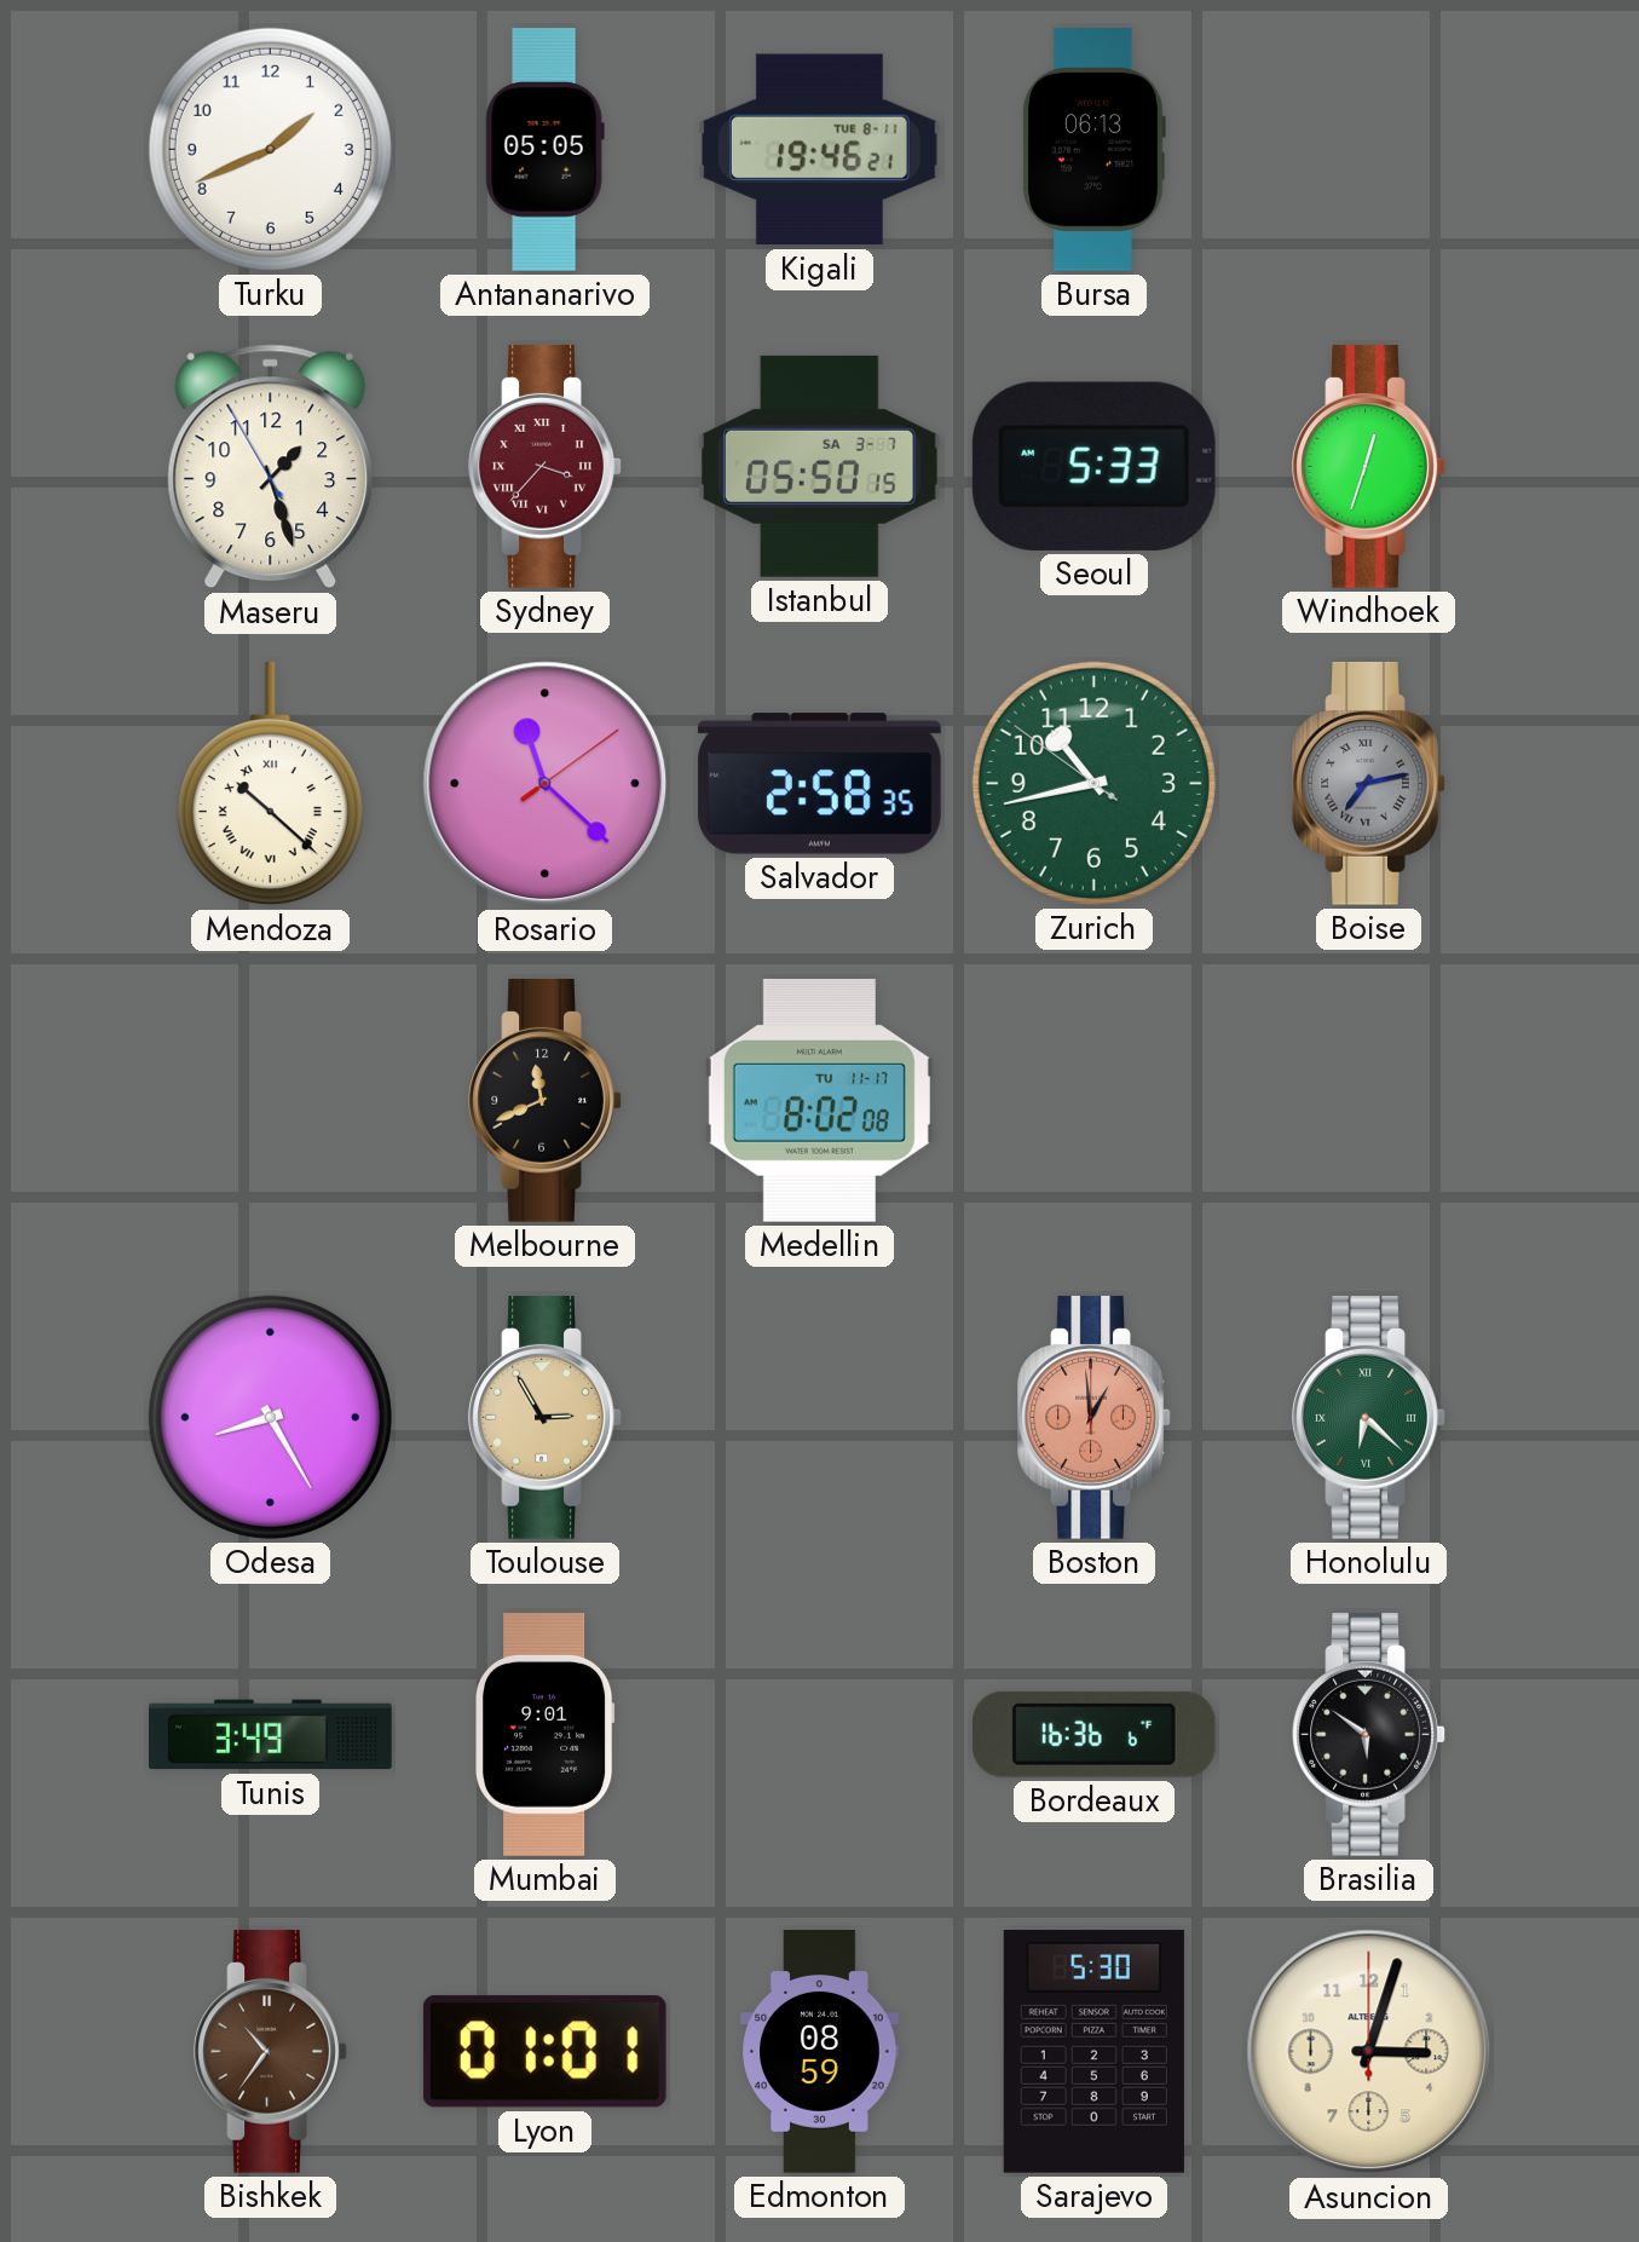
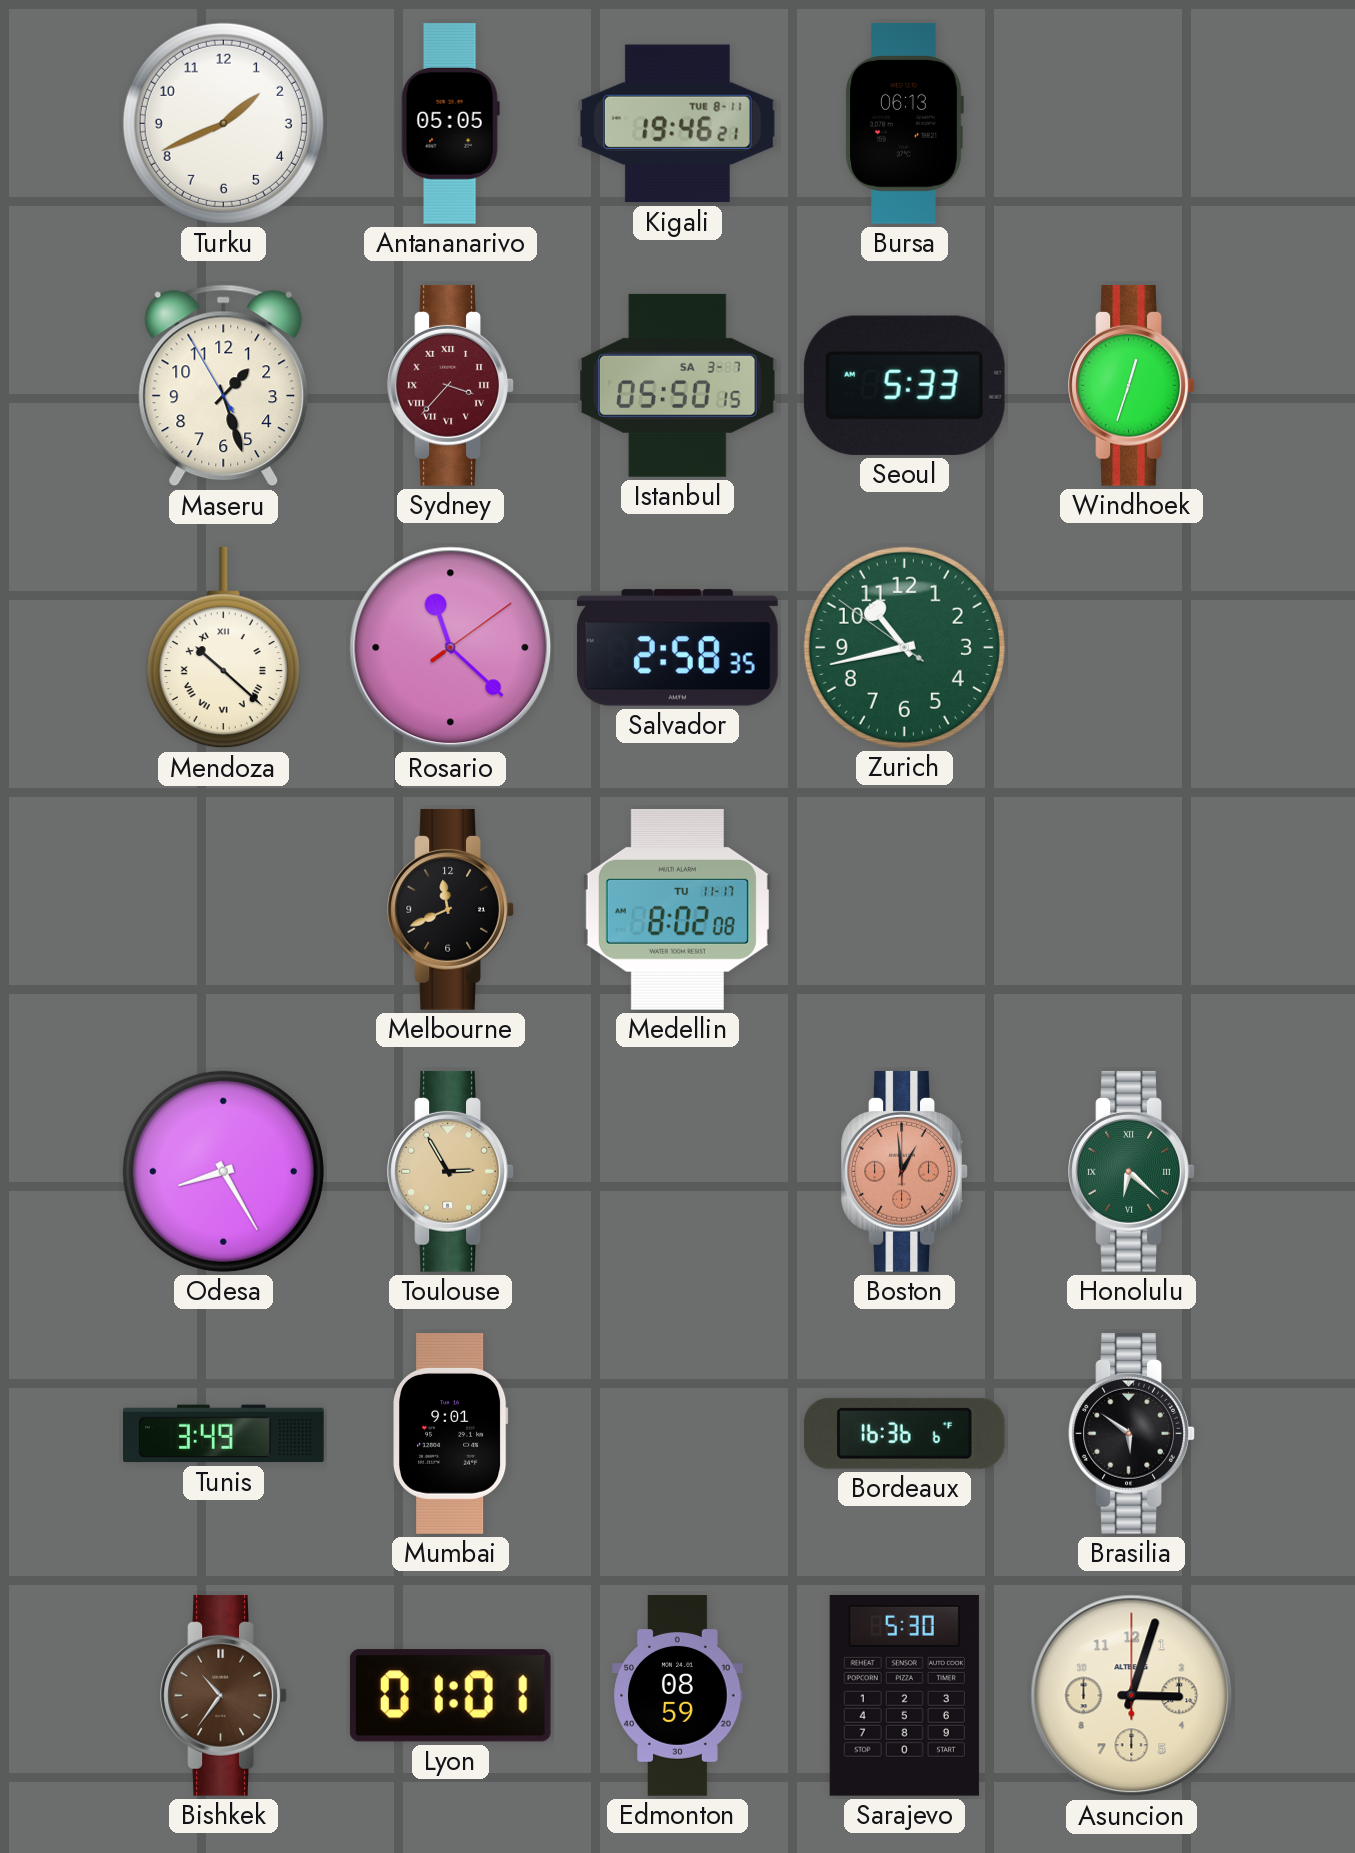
Boise: 7:13 -> none
